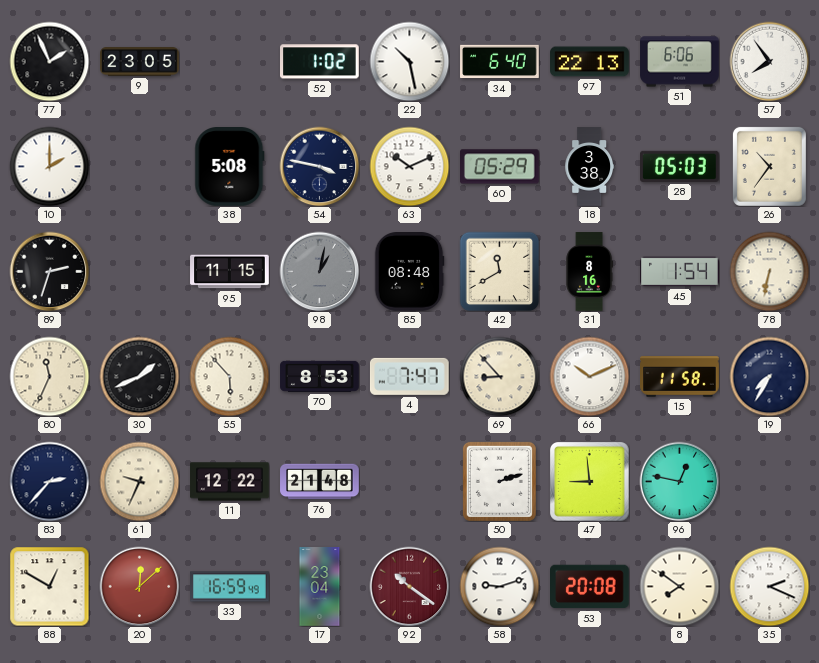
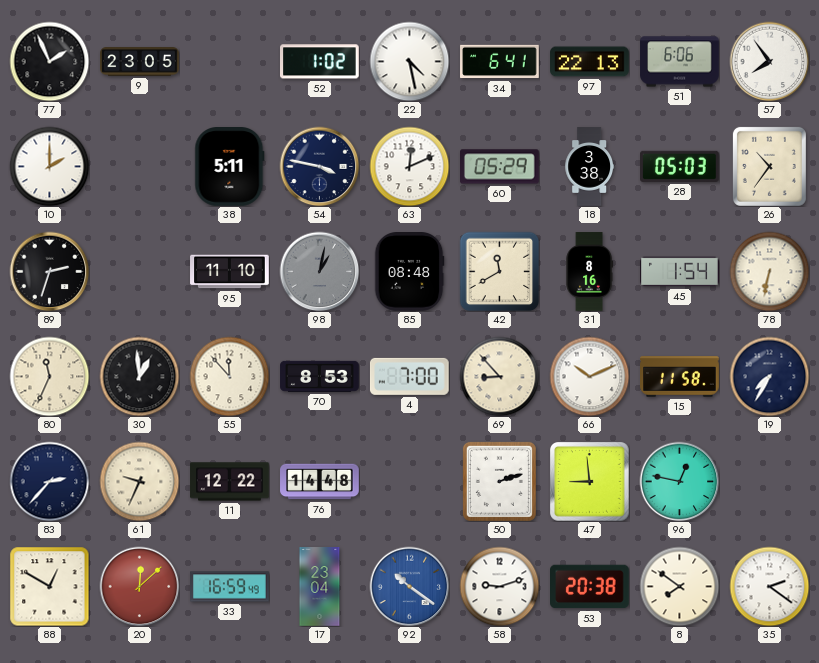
22: 10:28 -> 4:28
34: 6:40 -> 6:41
38: 5:08 -> 5:11
63: 10:11 -> 12:11
95: 11:15 -> 11:10
30: 1:41 -> 12:59
55: 5:53 -> 11:53
4: 7:47 -> 7:00
76: 21:48 -> 14:48
92 dial: burgundy -> blue
53: 20:08 -> 20:38
35: 2:19 -> 2:21
